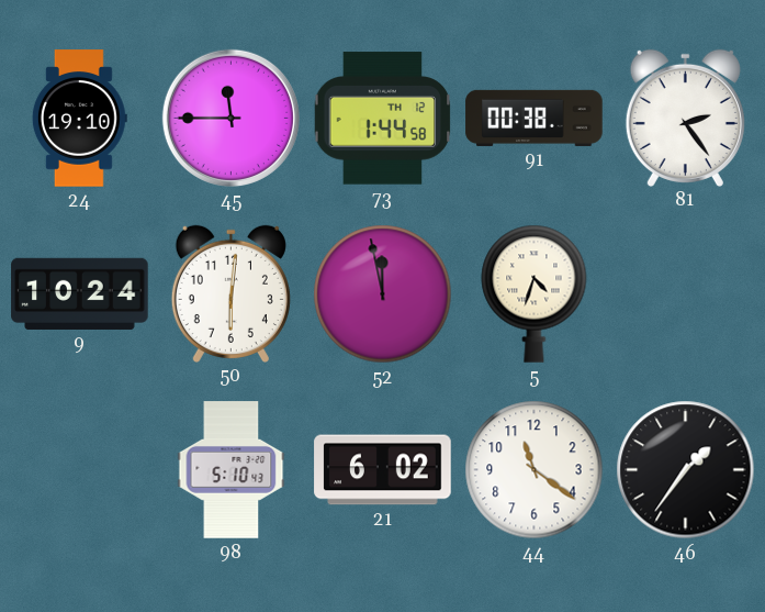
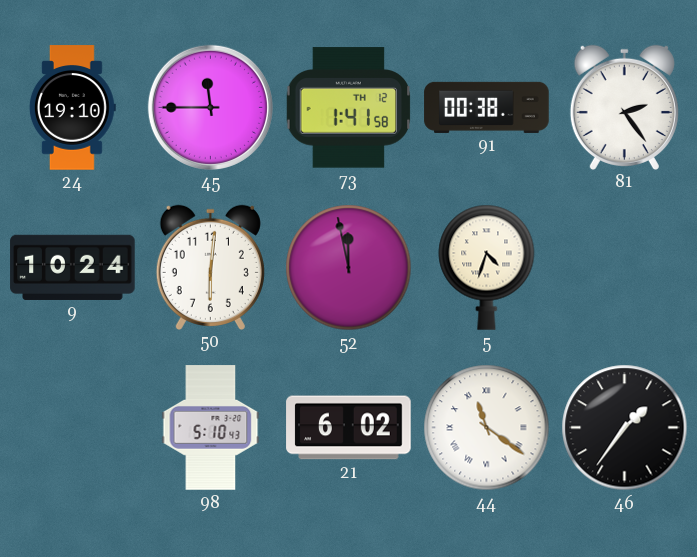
73: 1:44 -> 1:41
44 numerals: Arabic -> Roman
